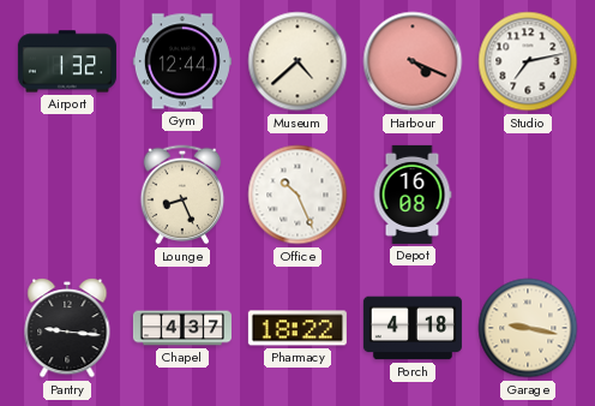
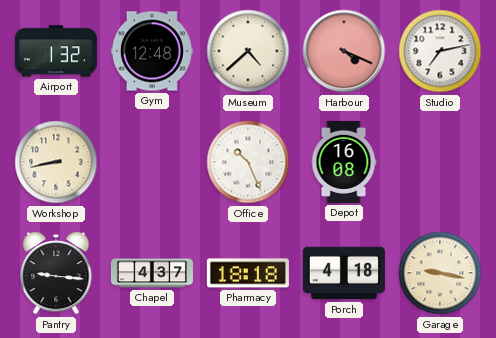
Gym: 12:44 -> 12:48
Workshop: none -> 8:43
Lounge: 8:26 -> none
Pharmacy: 18:22 -> 18:18
